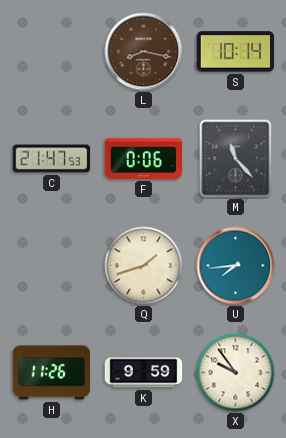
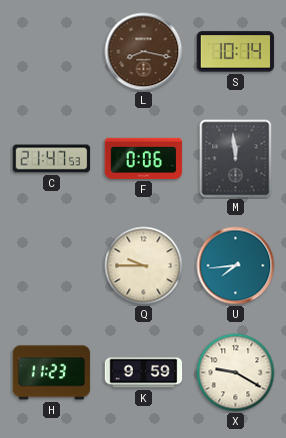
M: 11:23 -> 11:59
Q: 1:42 -> 9:45
H: 11:26 -> 11:23
X: 9:54 -> 9:20
